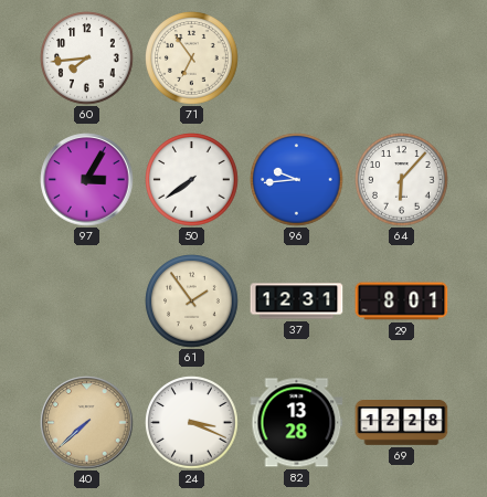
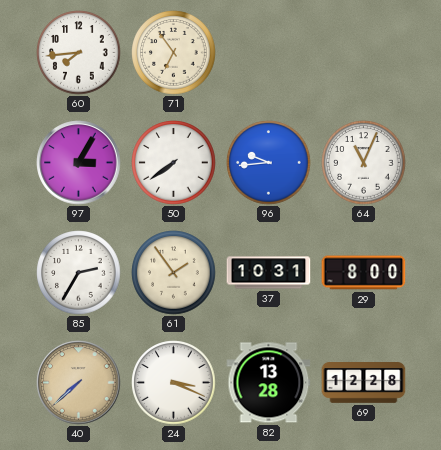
64: 6:07 -> 11:04
85: none -> 2:35
37: 12:31 -> 10:31
29: 8:01 -> 8:00
